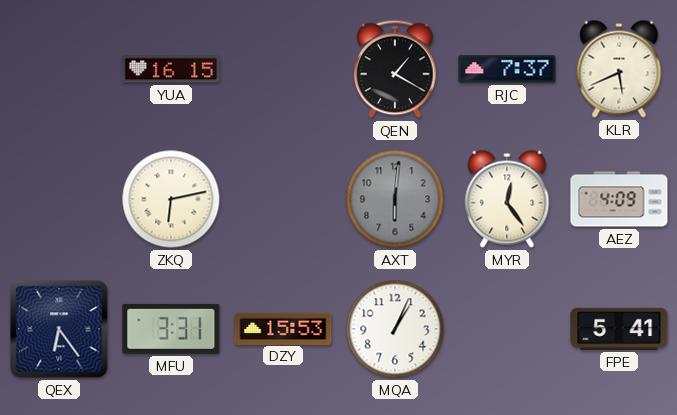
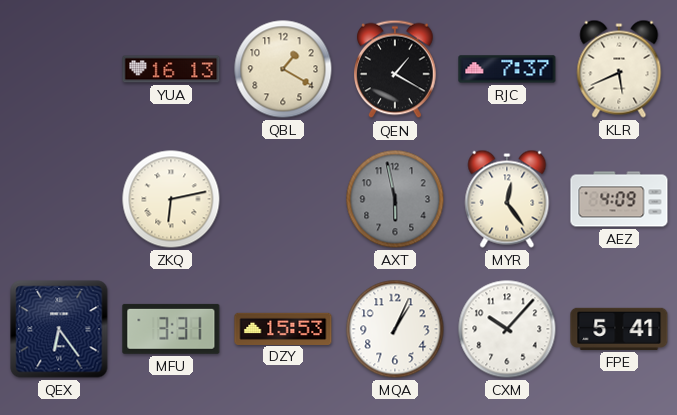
YUA: 16:15 -> 16:13
QBL: none -> 1:20
AXT: 6:01 -> 5:58
CXM: none -> 10:07
